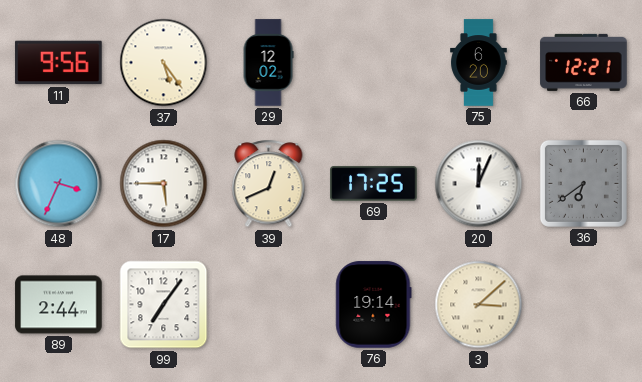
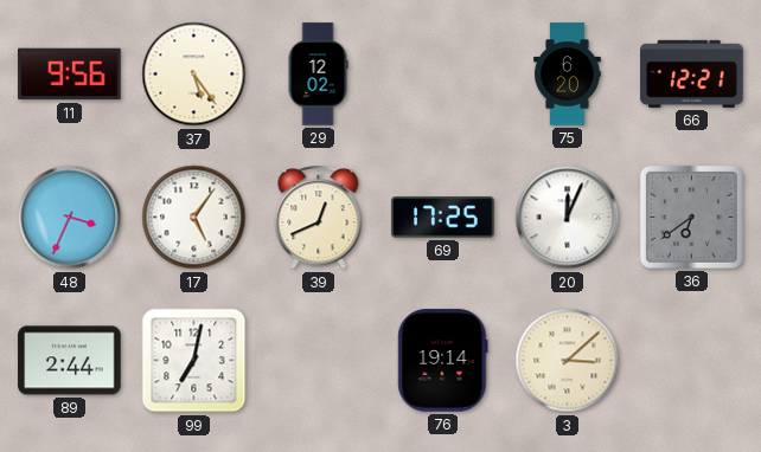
17: 5:45 -> 5:06
99: 7:06 -> 7:02
